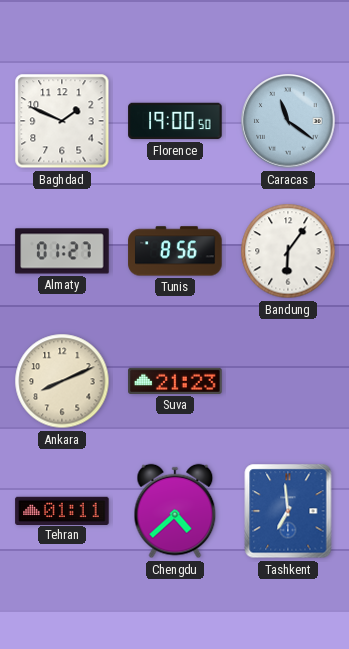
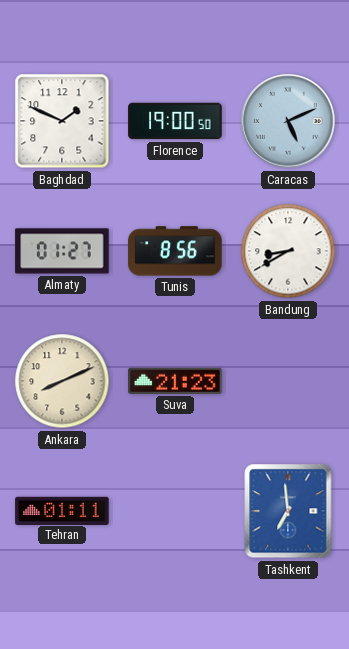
Caracas: 11:21 -> 5:11
Bandung: 6:06 -> 8:40
Chengdu: 4:38 -> none
